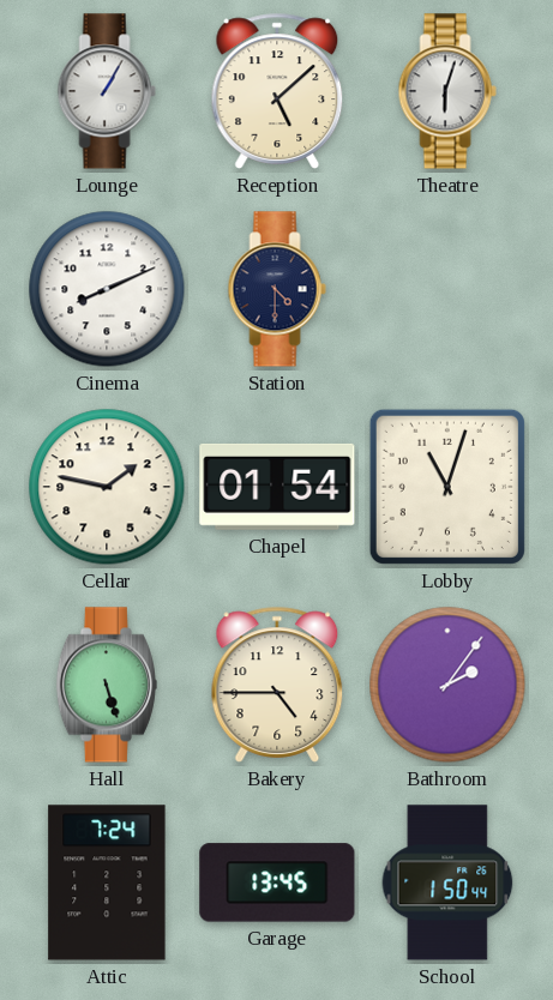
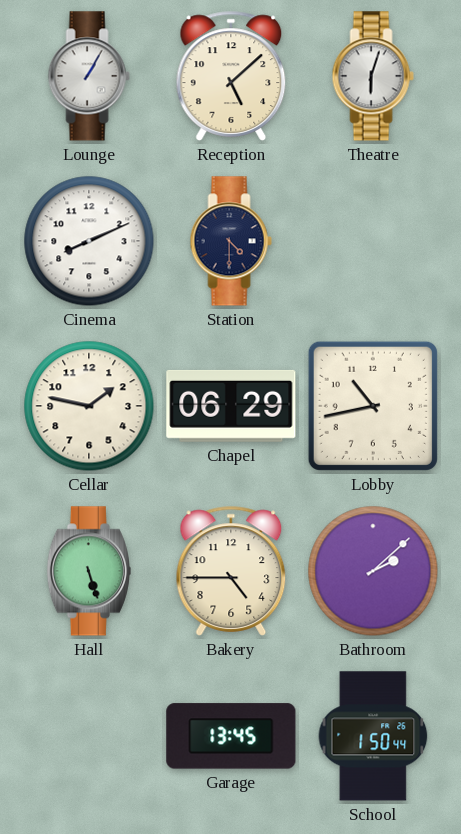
Chapel: 01:54 -> 06:29
Lobby: 11:03 -> 10:43
Bathroom: 2:06 -> 2:08
Attic: 7:24 -> none
